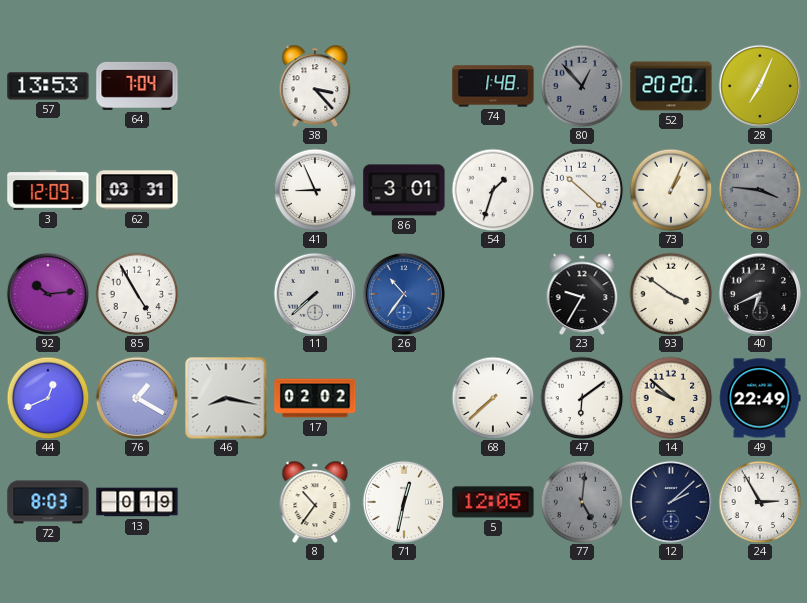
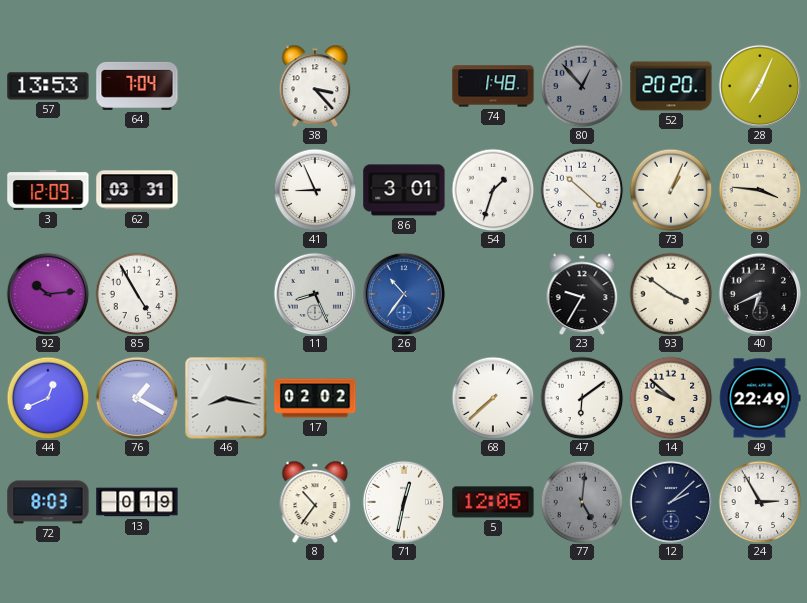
9 dial: grey -> cream
11: 7:38 -> 8:26
